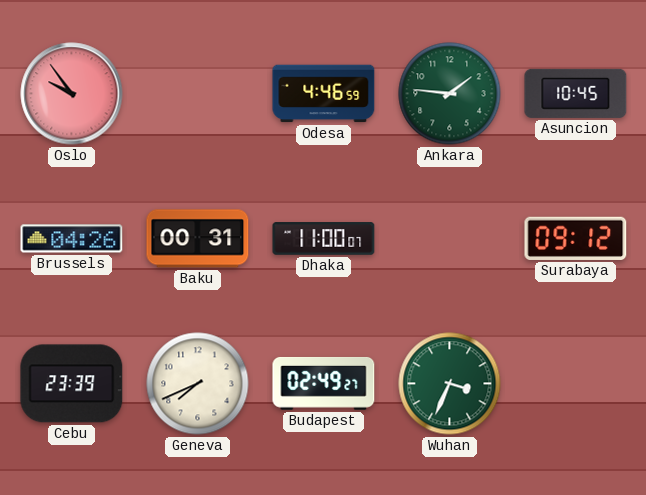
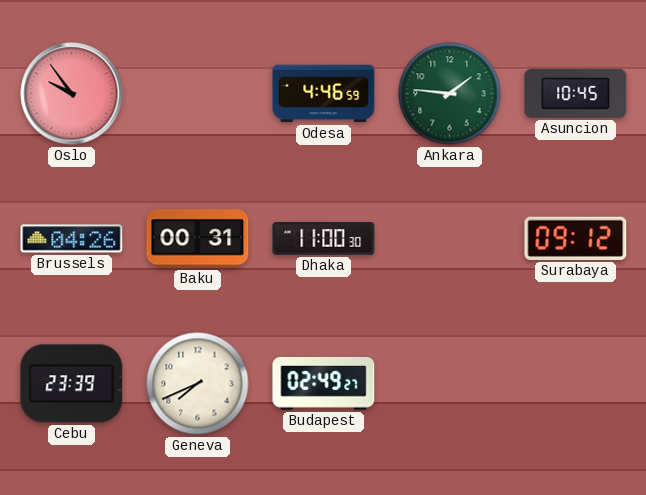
Dhaka: 11:00:07 -> 11:00:30
Wuhan: 3:34 -> none
